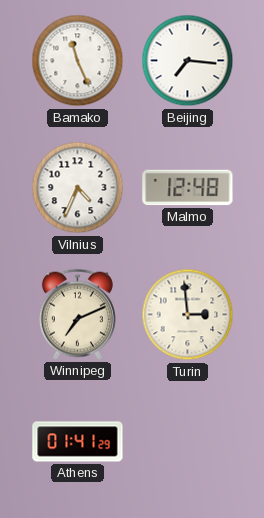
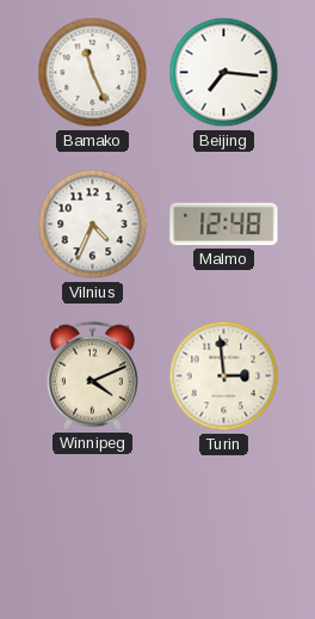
Winnipeg: 7:11 -> 4:11
Athens: 01:41 -> none
